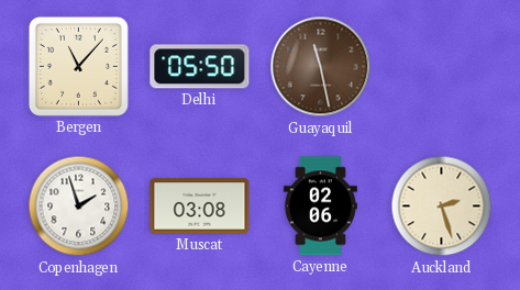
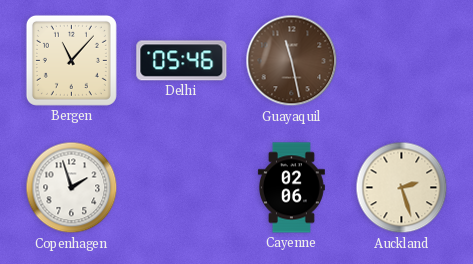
Delhi: 05:50 -> 05:46
Muscat: 03:08 -> none
